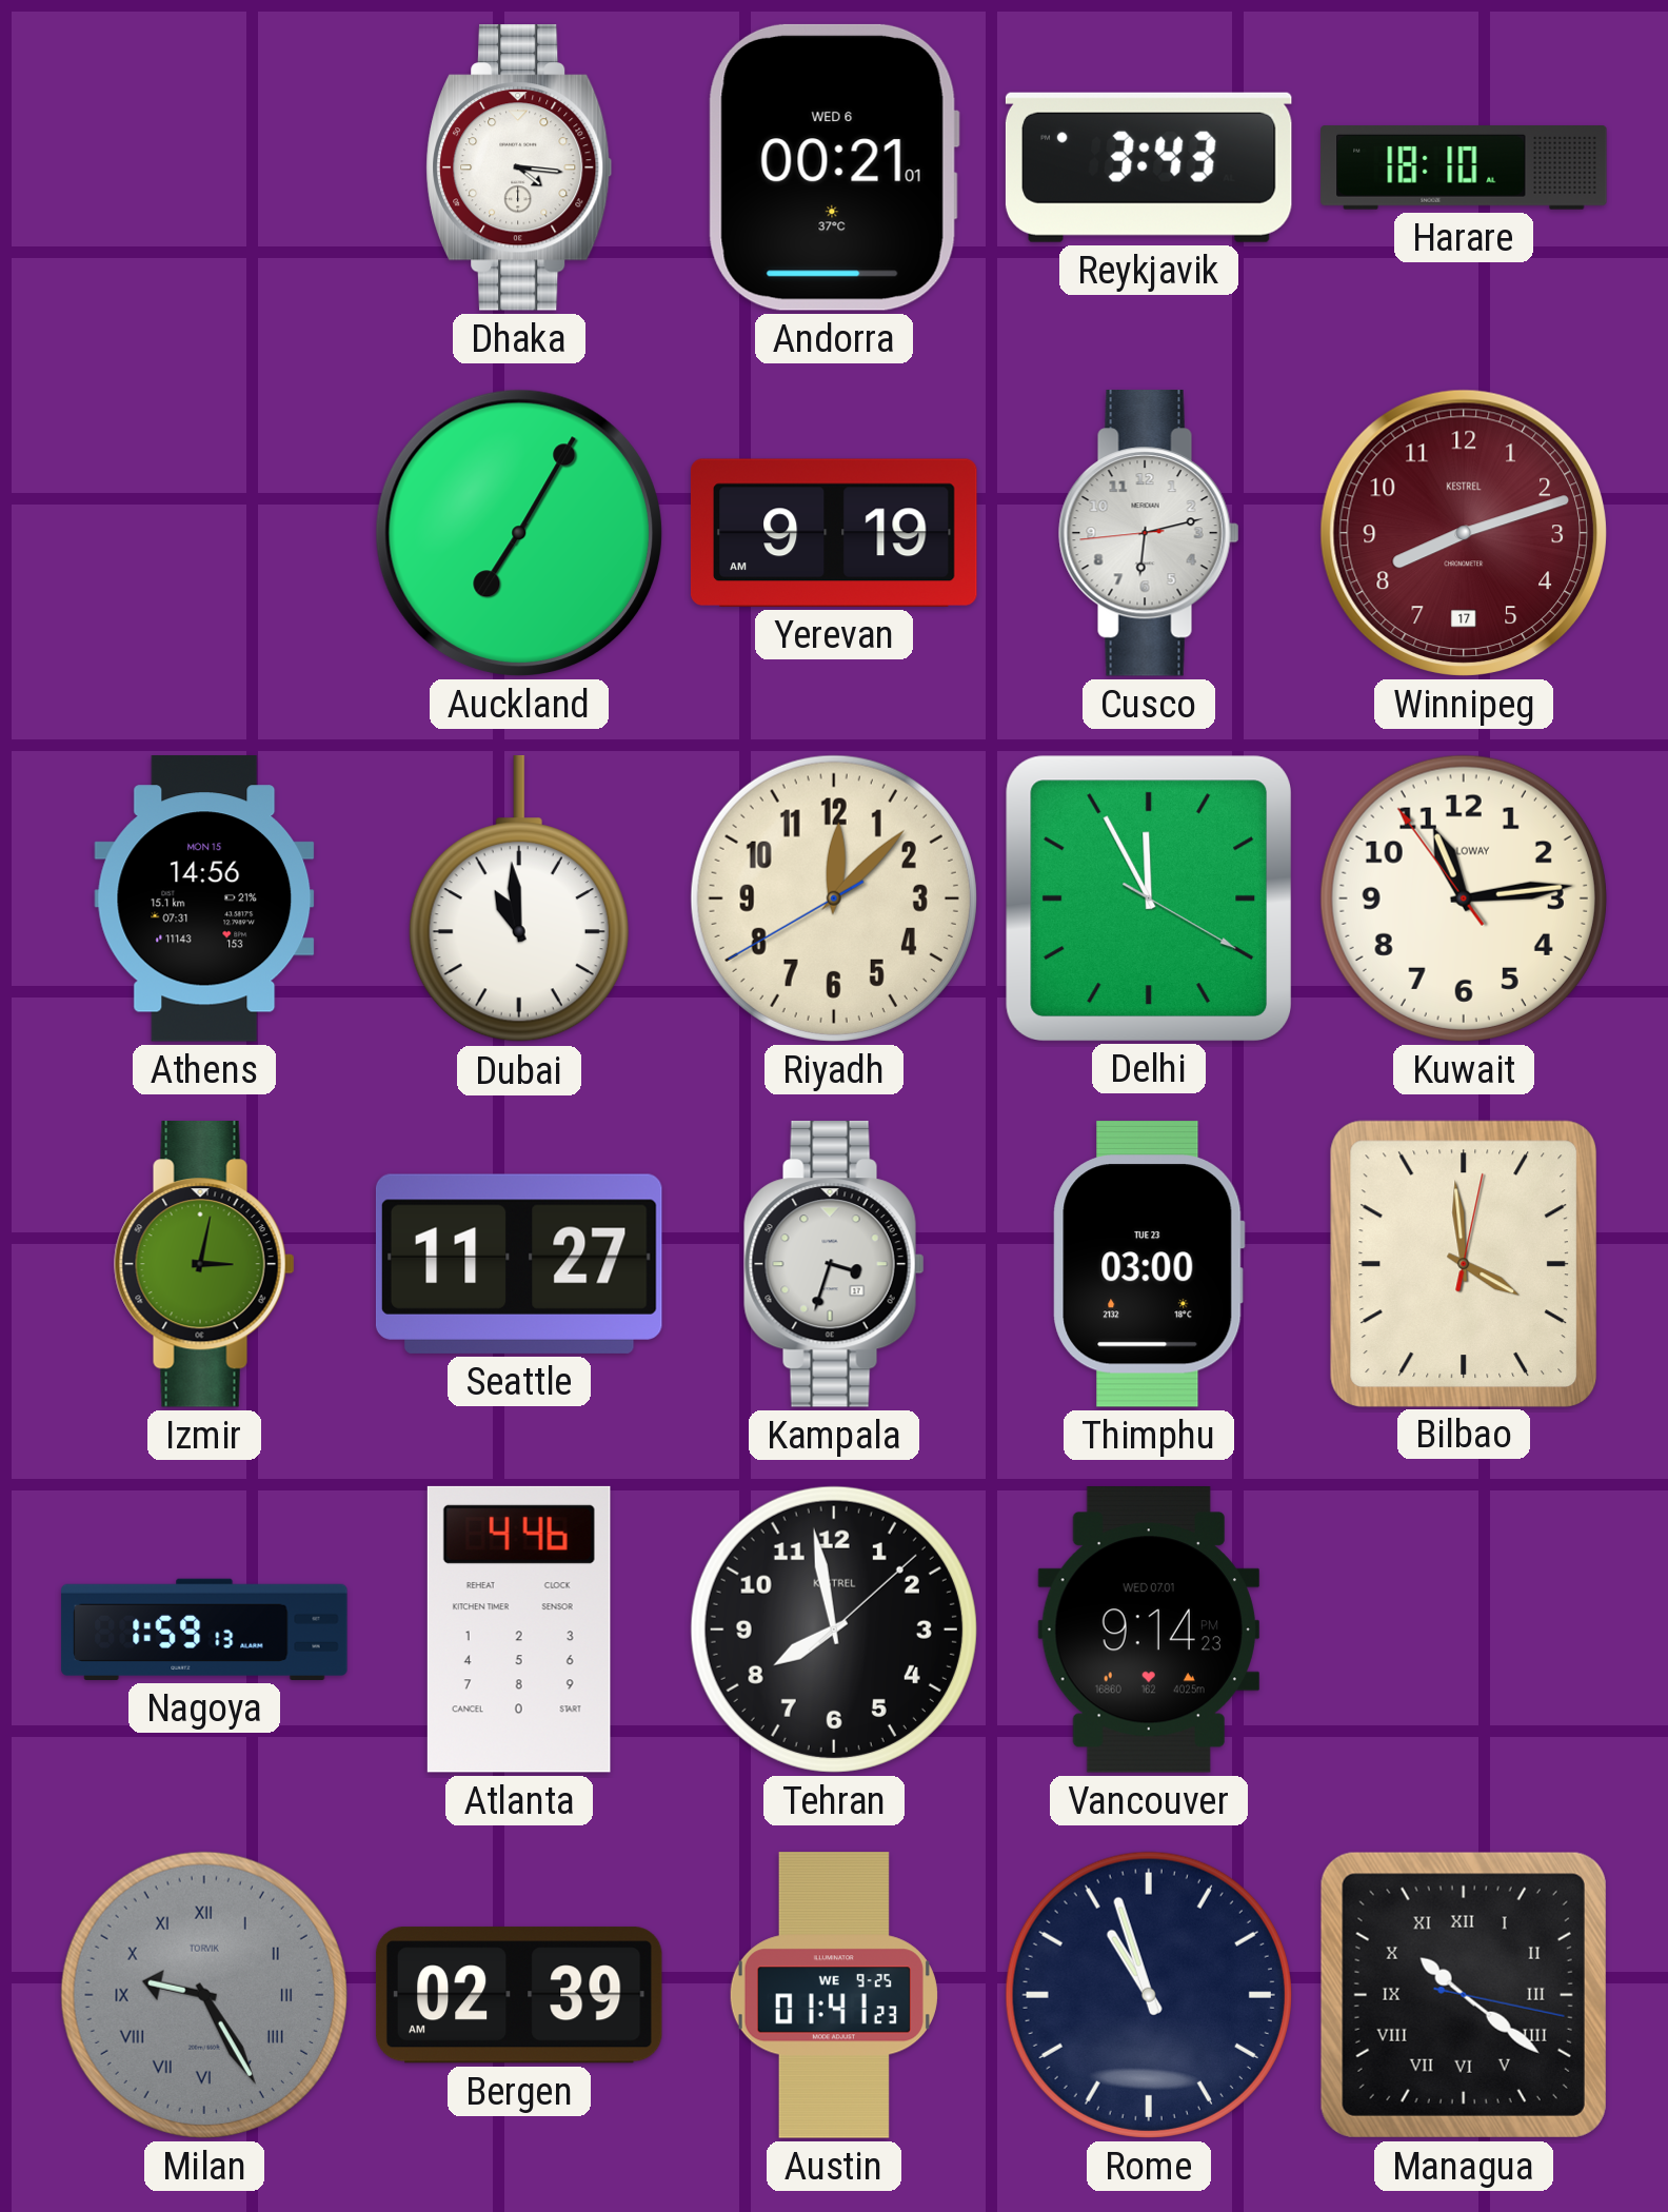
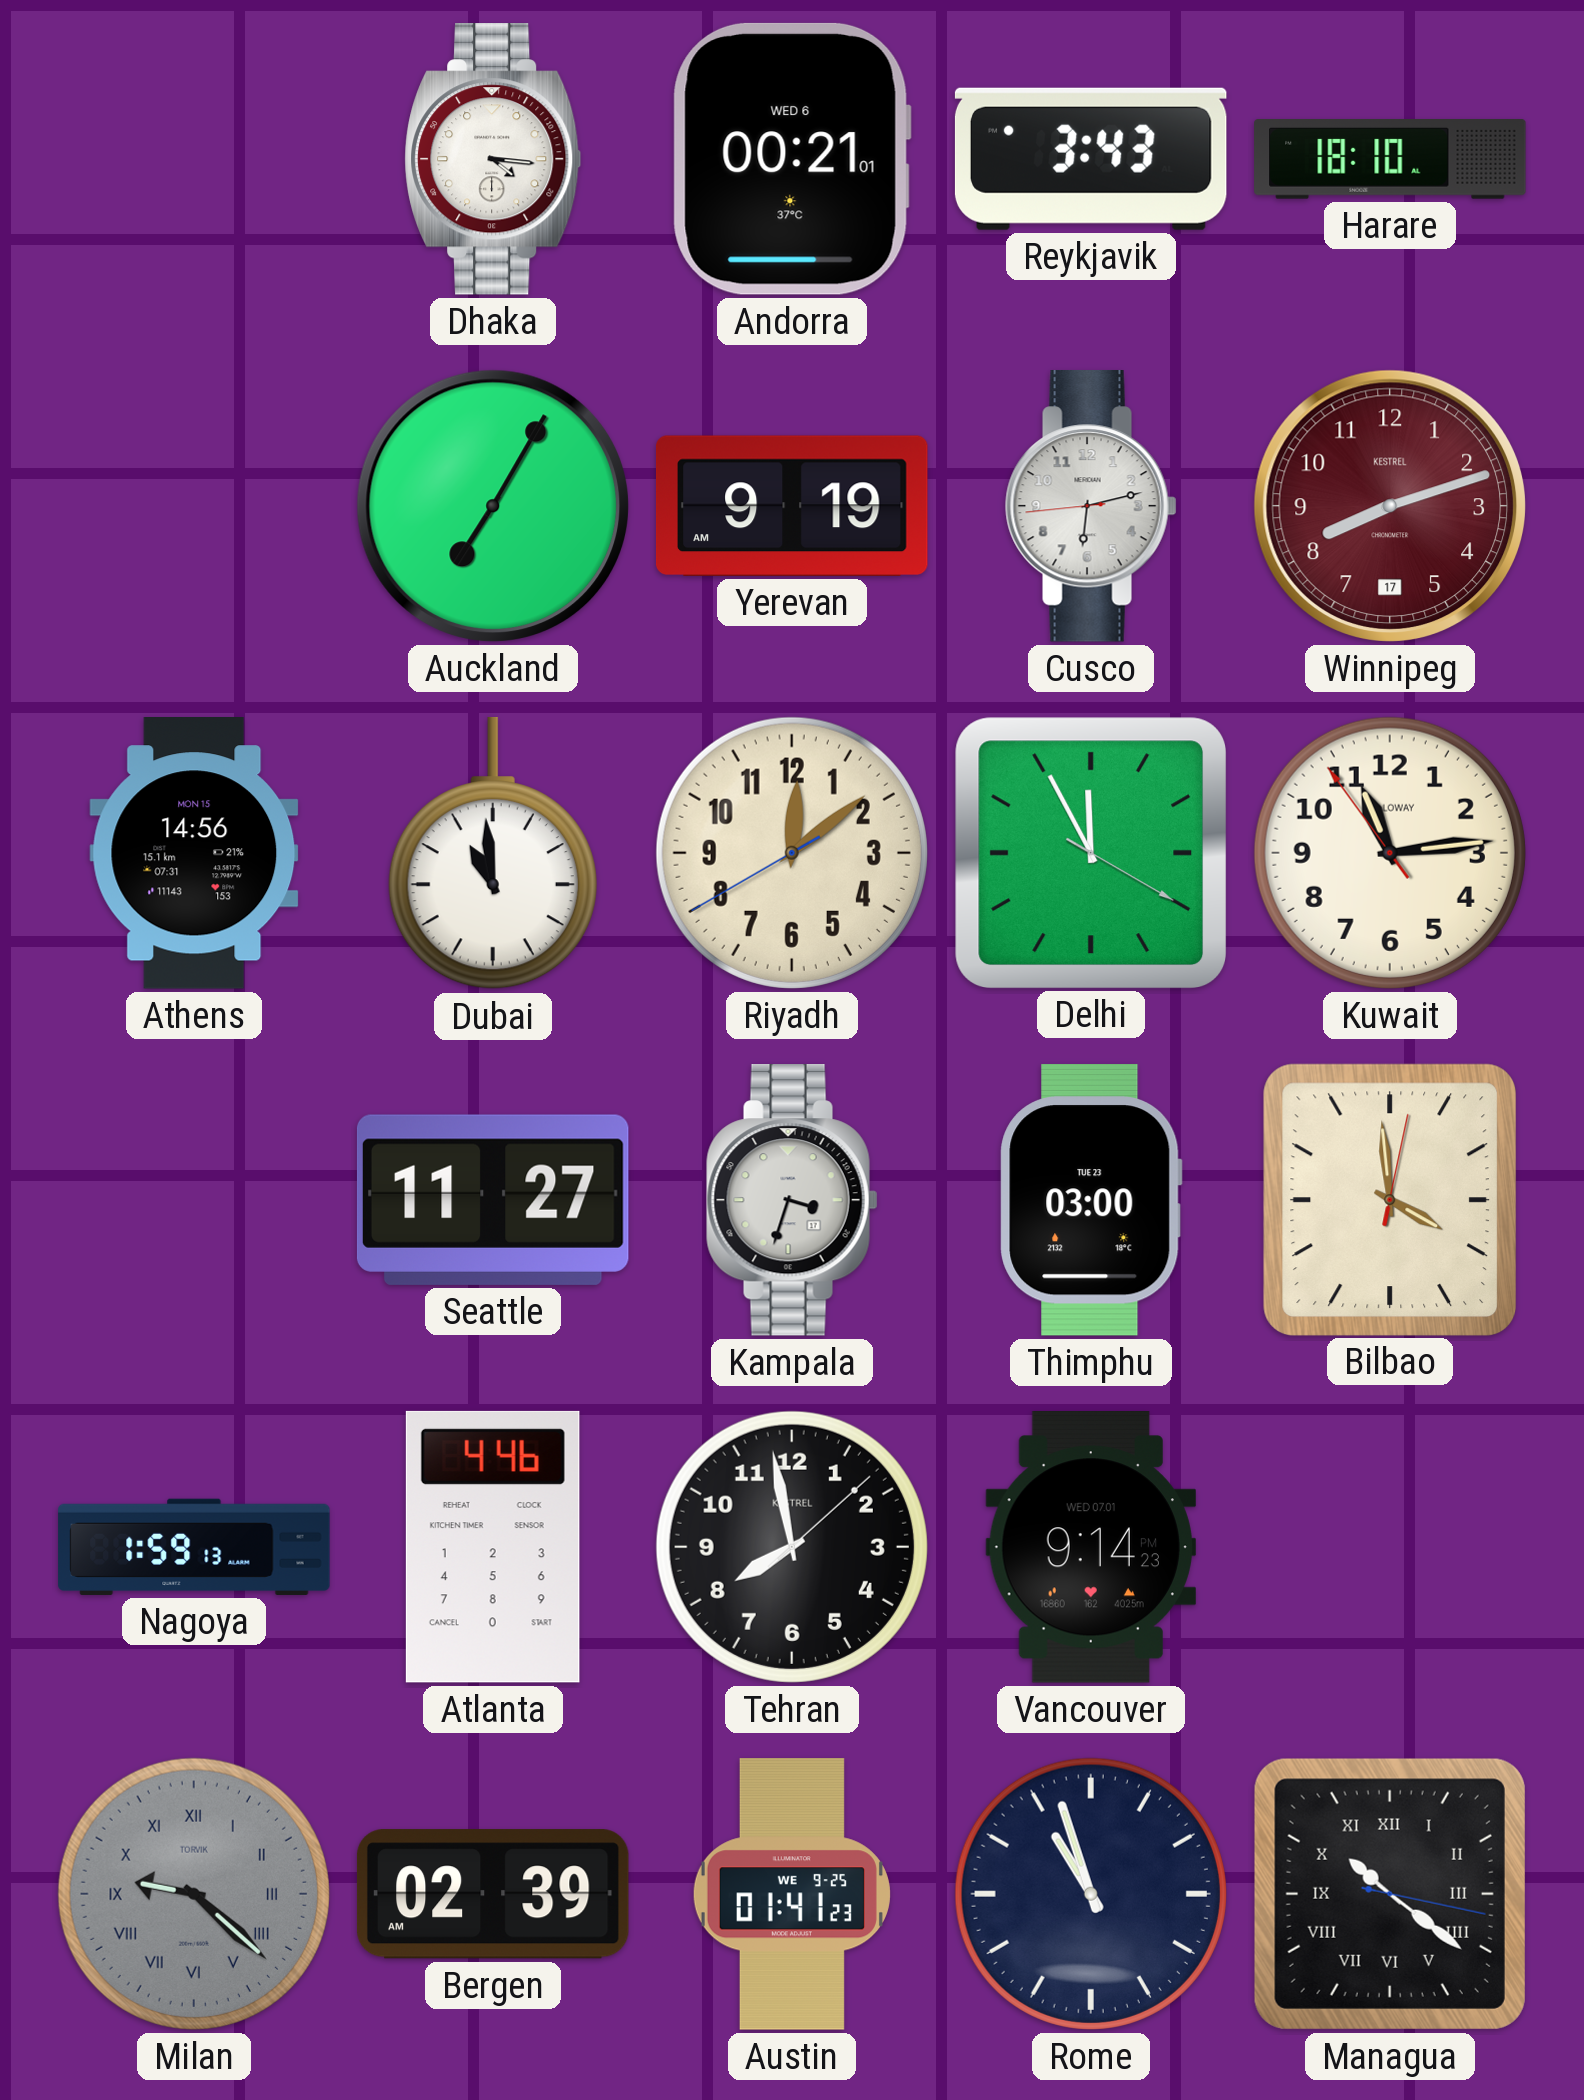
Riyadh: 12:07 -> 12:08
Izmir: 3:02 -> none
Milan: 9:25 -> 9:22
